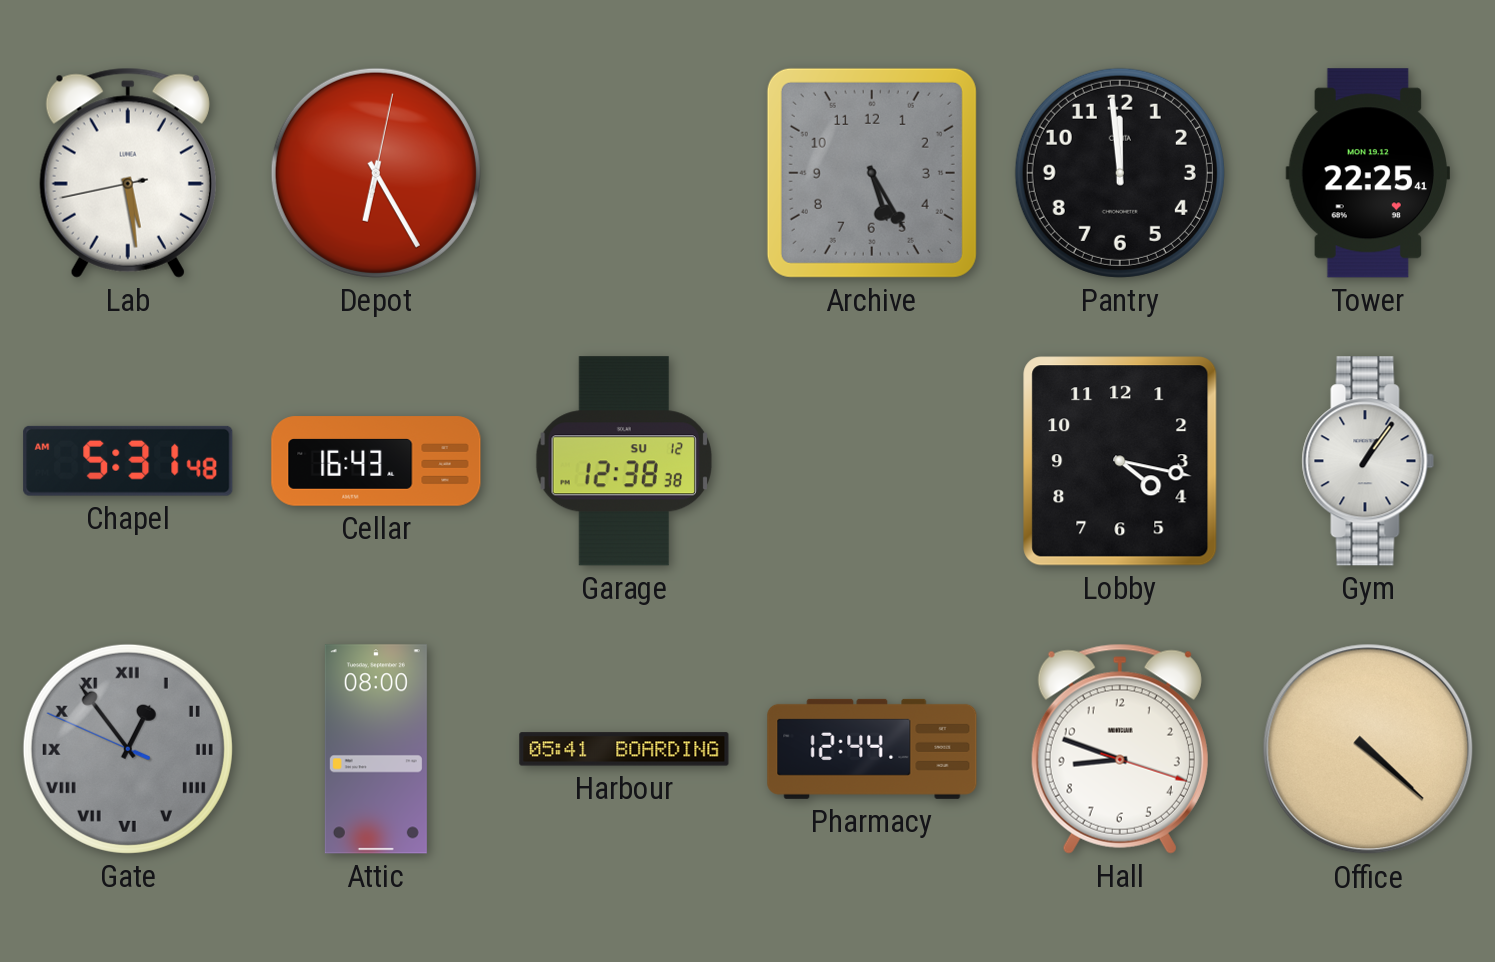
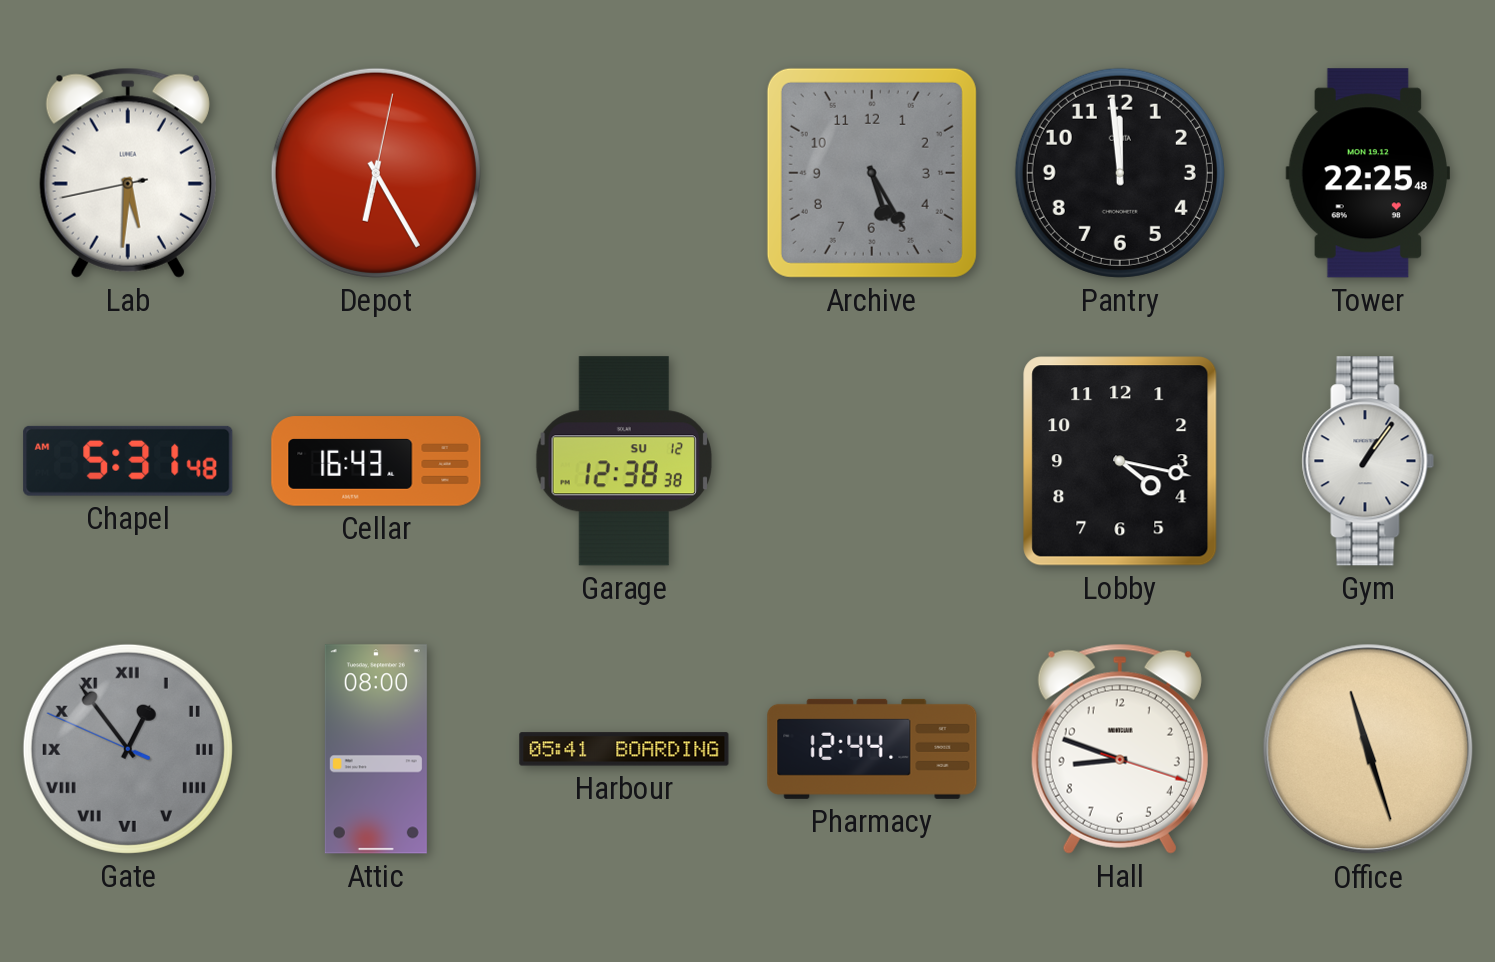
Lab: 5:28 -> 5:30
Tower: 22:25:41 -> 22:25:48
Office: 4:22 -> 11:27
